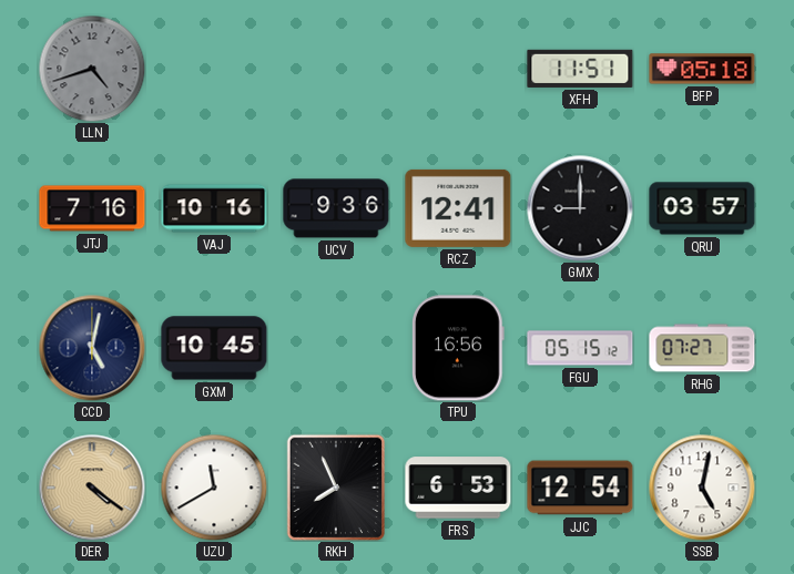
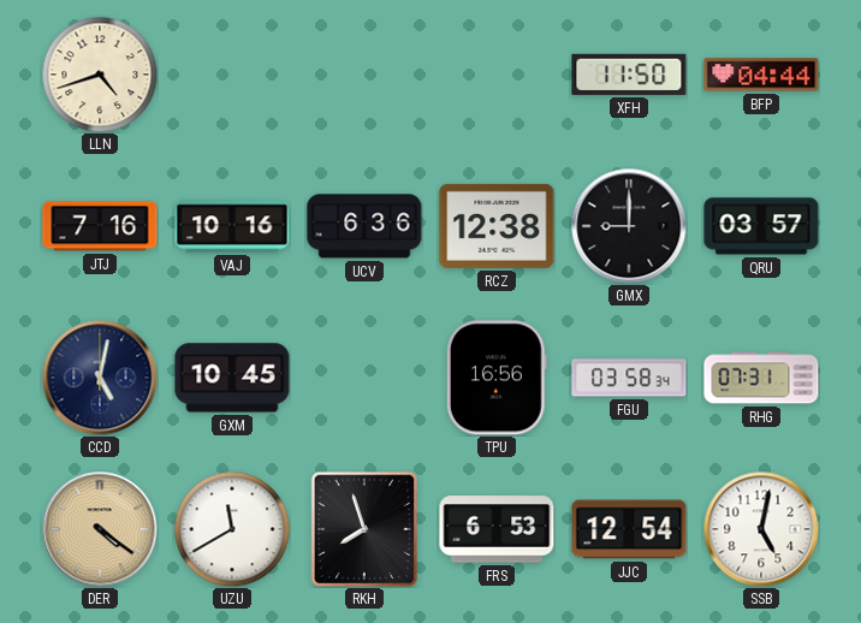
LLN dial: grey -> cream
XFH: 11:51 -> 11:50
BFP: 05:18 -> 04:44
UCV: 9:36 -> 6:36
RCZ: 12:41 -> 12:38
FGU: 05:15 -> 03:58
RHG: 07:27 -> 07:31
RKH: 7:56 -> 7:57
